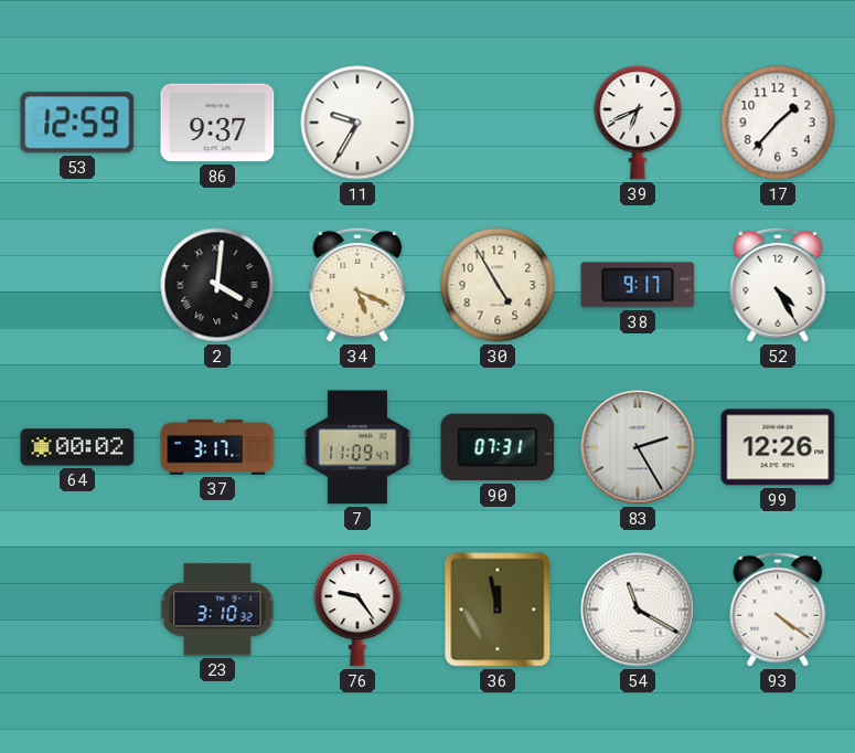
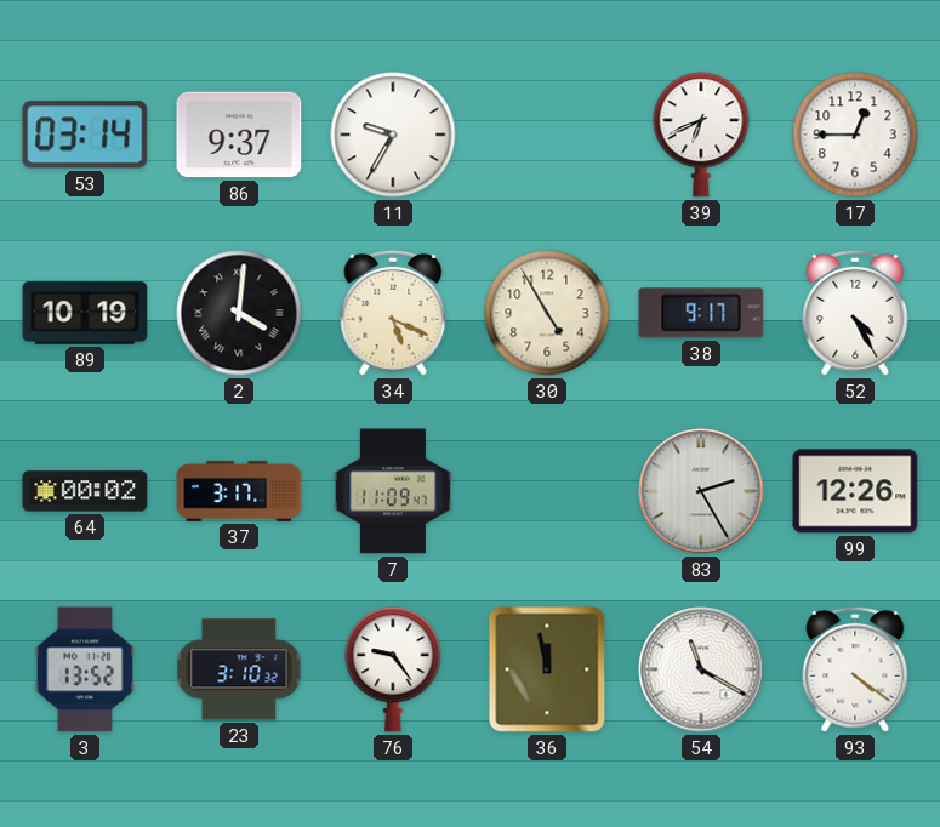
53: 12:59 -> 03:14
17: 1:37 -> 12:45
89: none -> 10:19
90: 07:31 -> none
3: none -> 13:52
